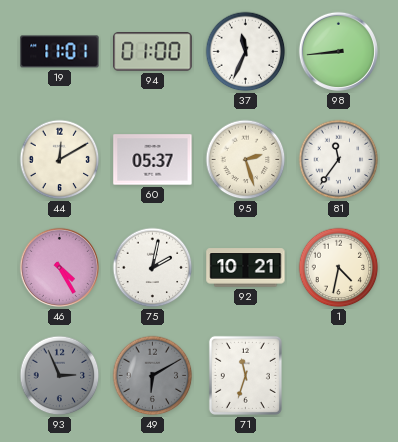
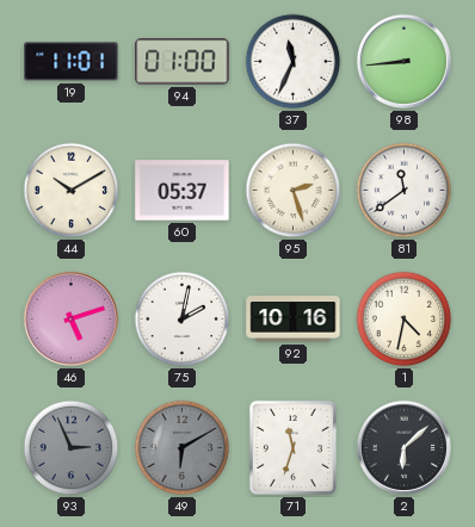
44: 12:10 -> 10:10
81: 11:36 -> 11:39
46: 4:25 -> 5:12
92: 10:21 -> 10:16
2: none -> 6:08
